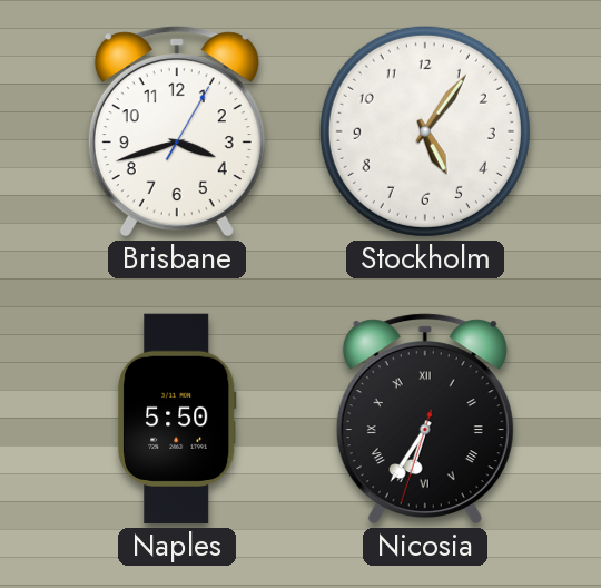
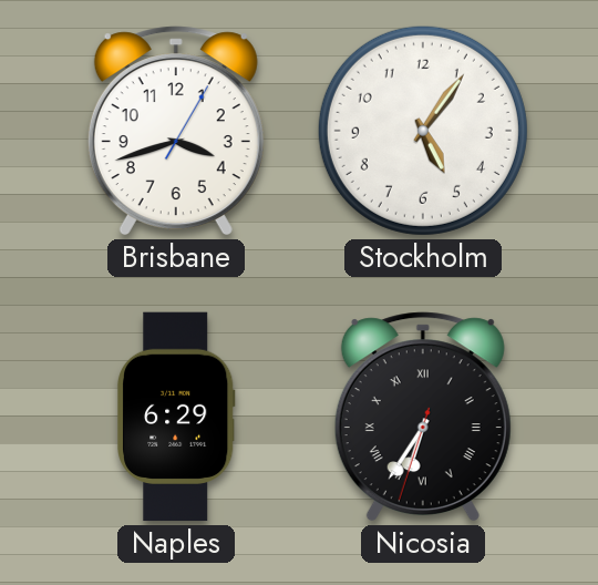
Naples: 5:50 -> 6:29
